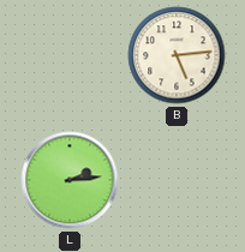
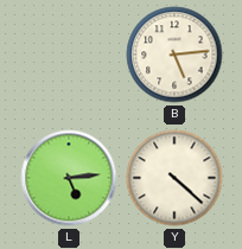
L: 2:14 -> 5:14
Y: none -> 4:22
